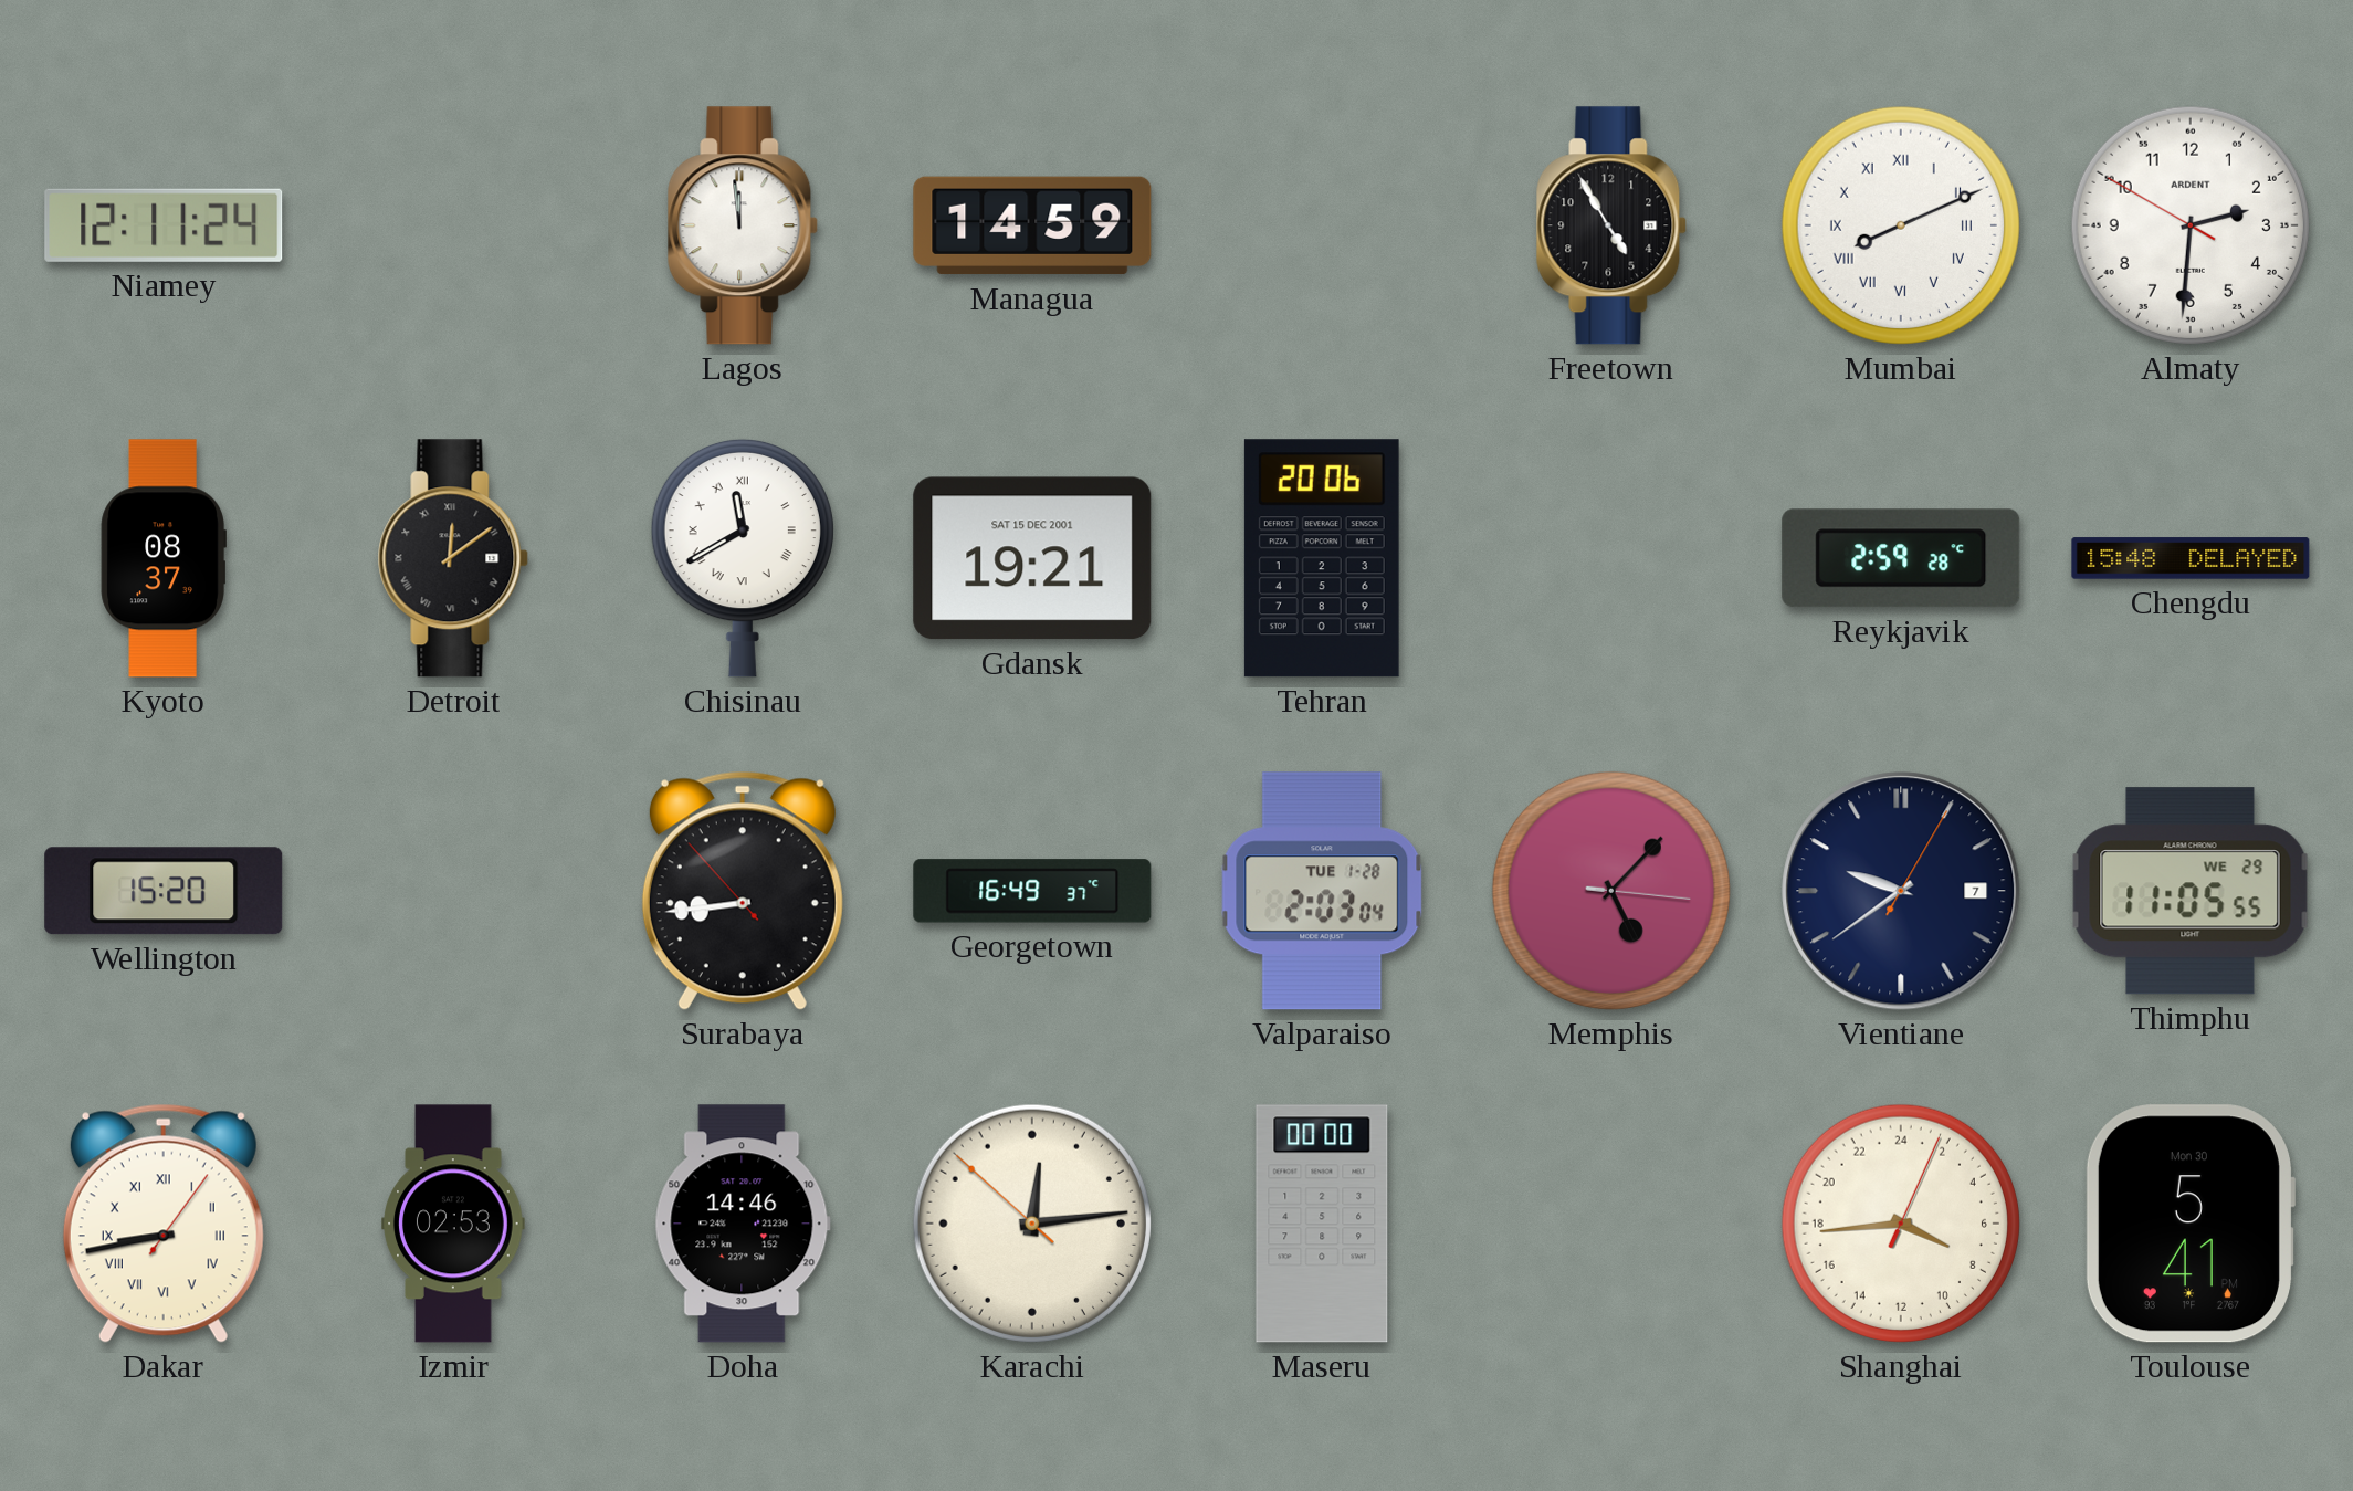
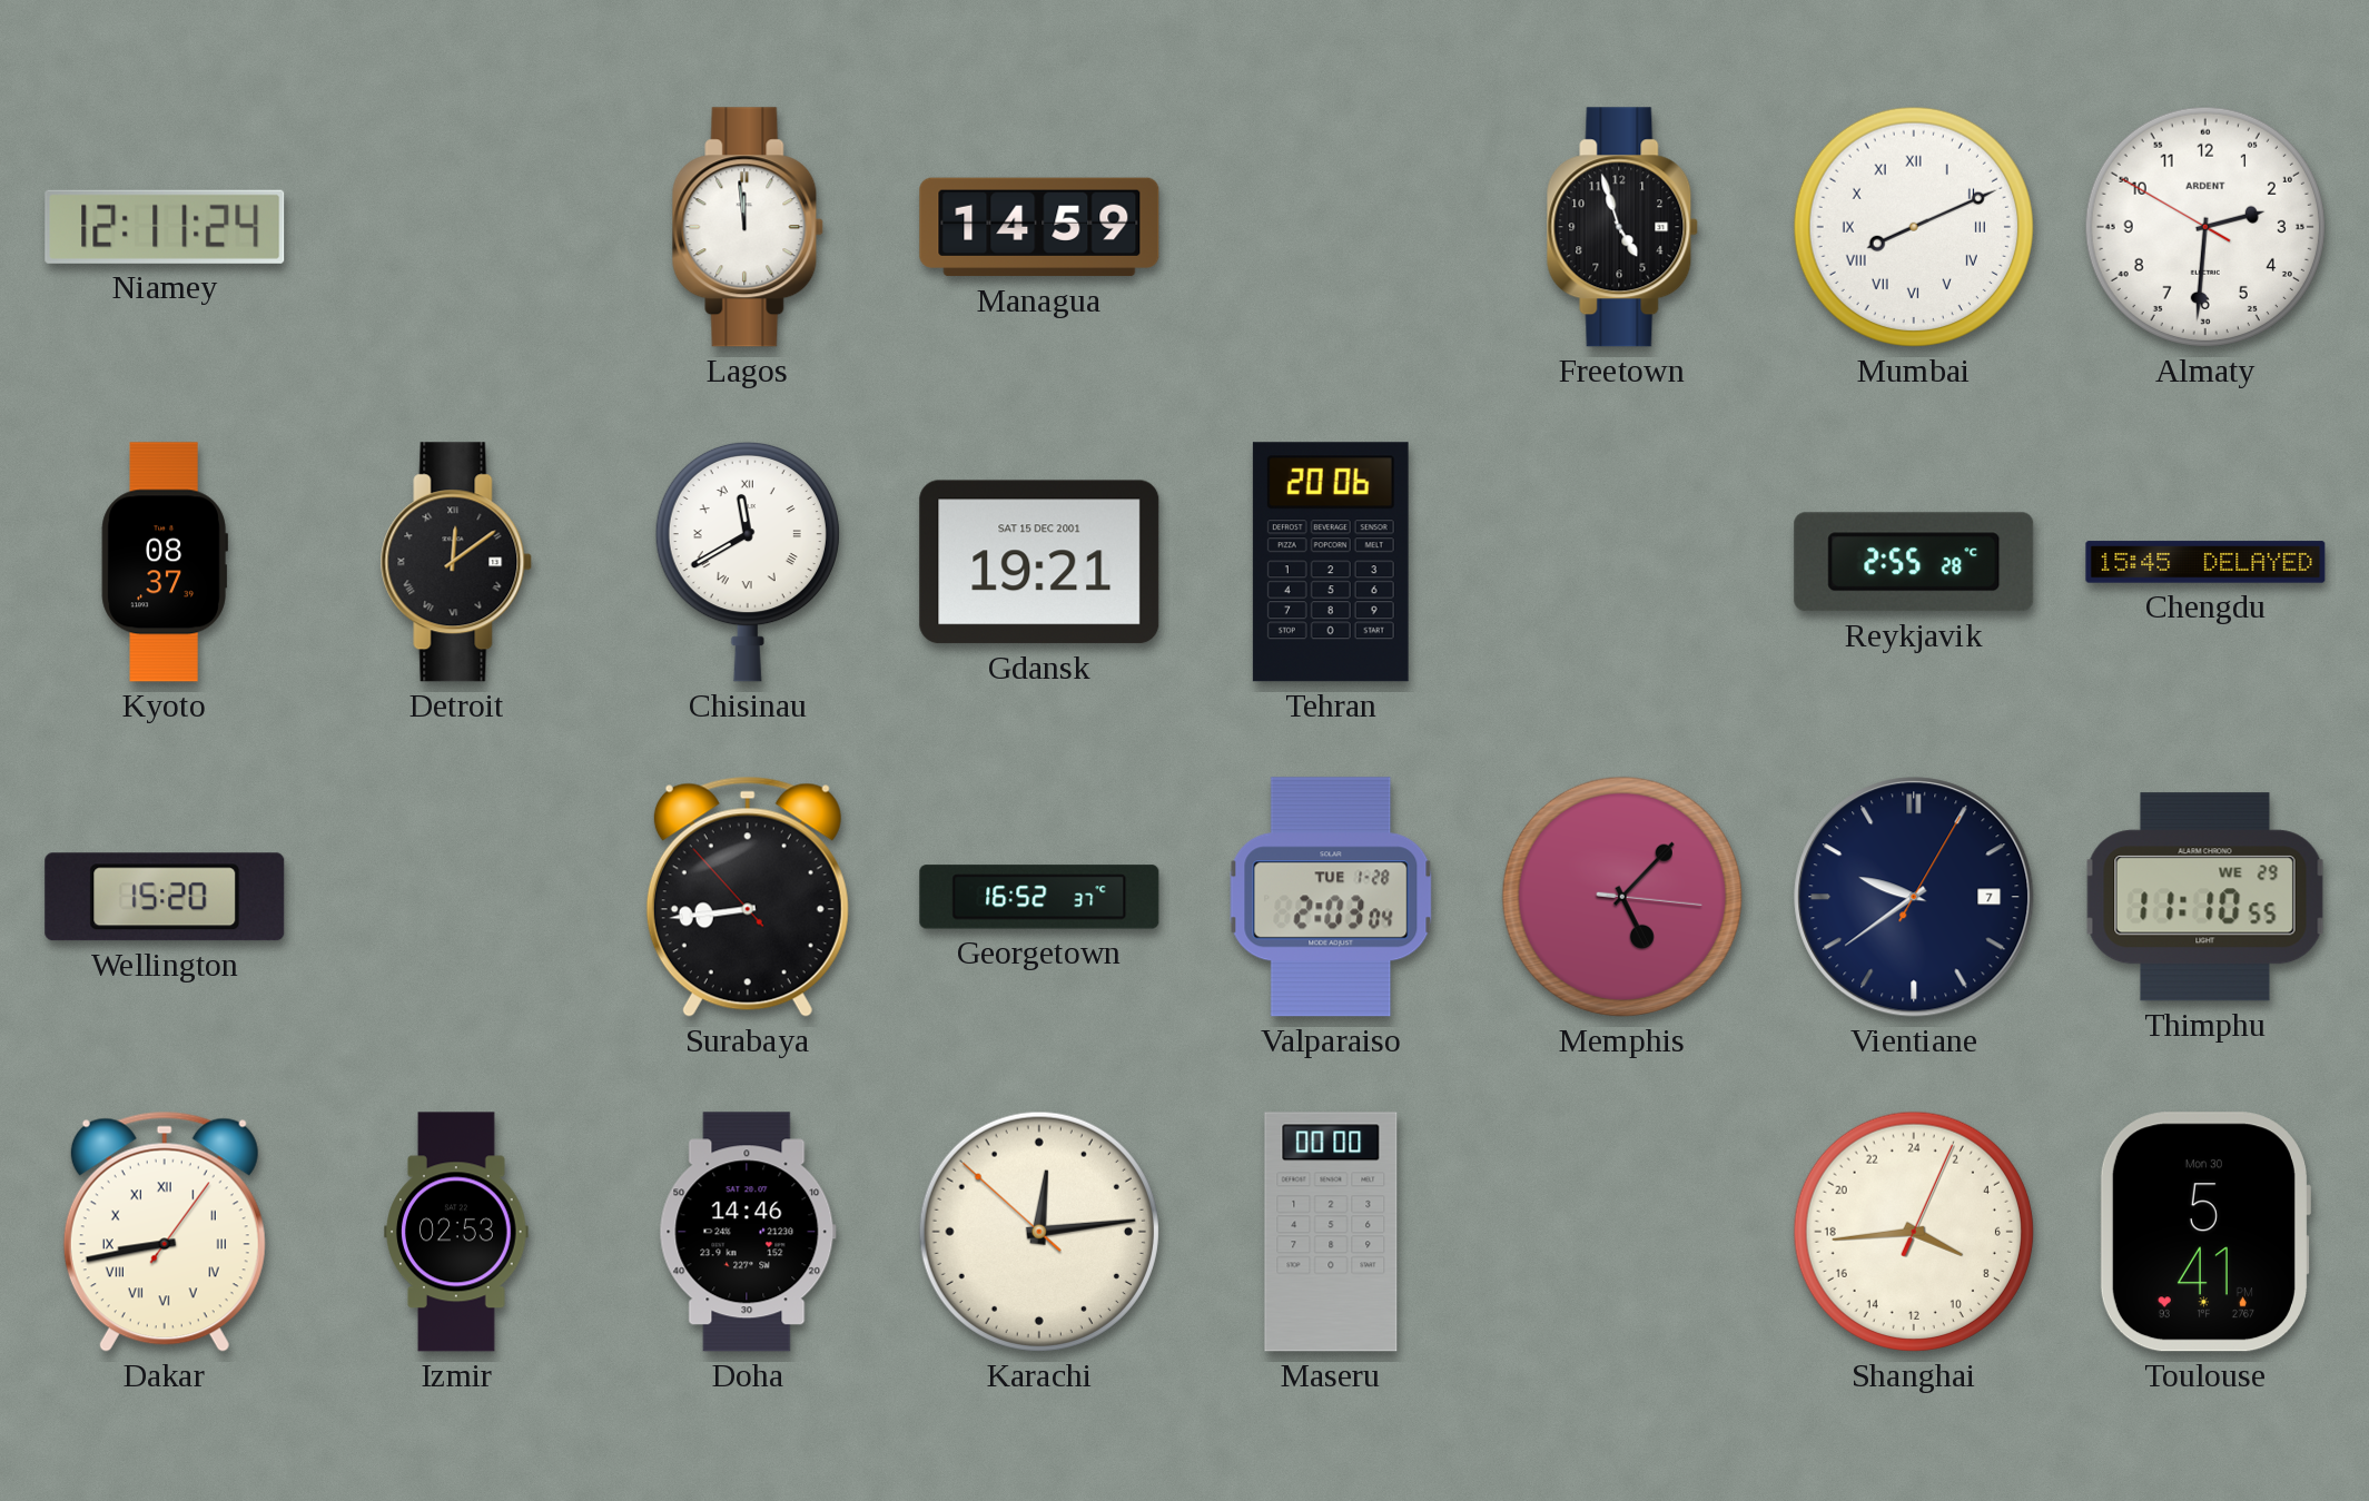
Freetown: 4:55 -> 4:57
Reykjavik: 2:59 -> 2:55
Chengdu: 15:48 -> 15:45
Georgetown: 16:49 -> 16:52
Thimphu: 11:05 -> 11:10
